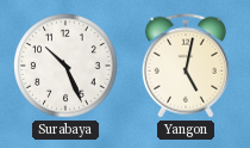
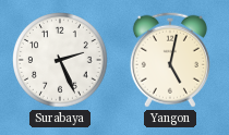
Surabaya: 10:26 -> 2:26
